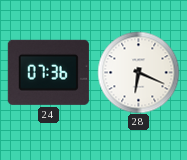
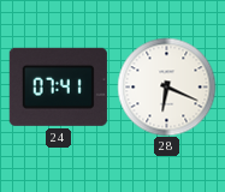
24: 07:36 -> 07:41
